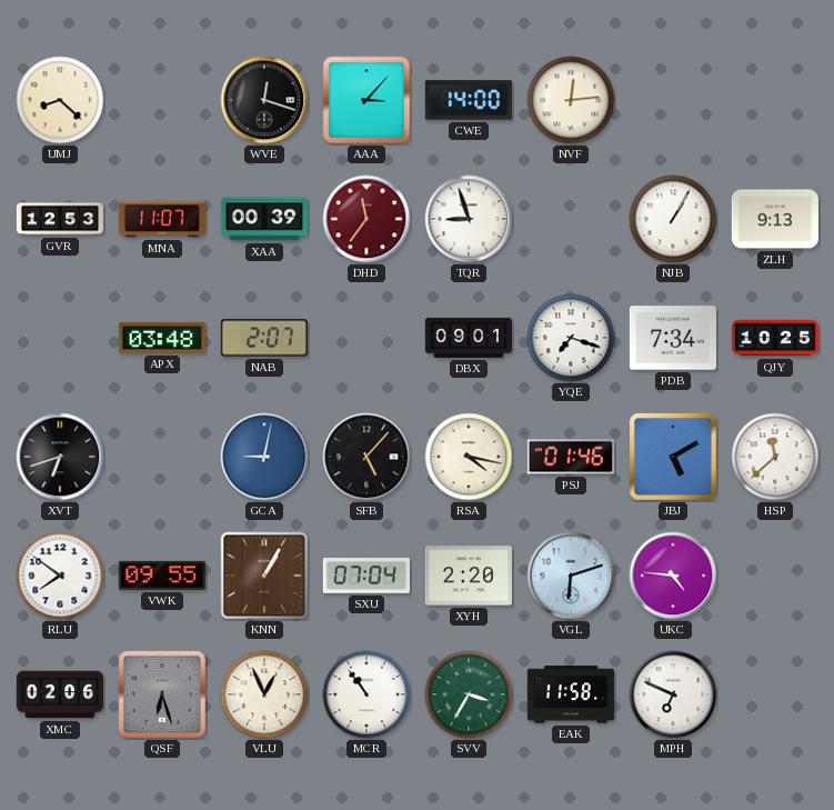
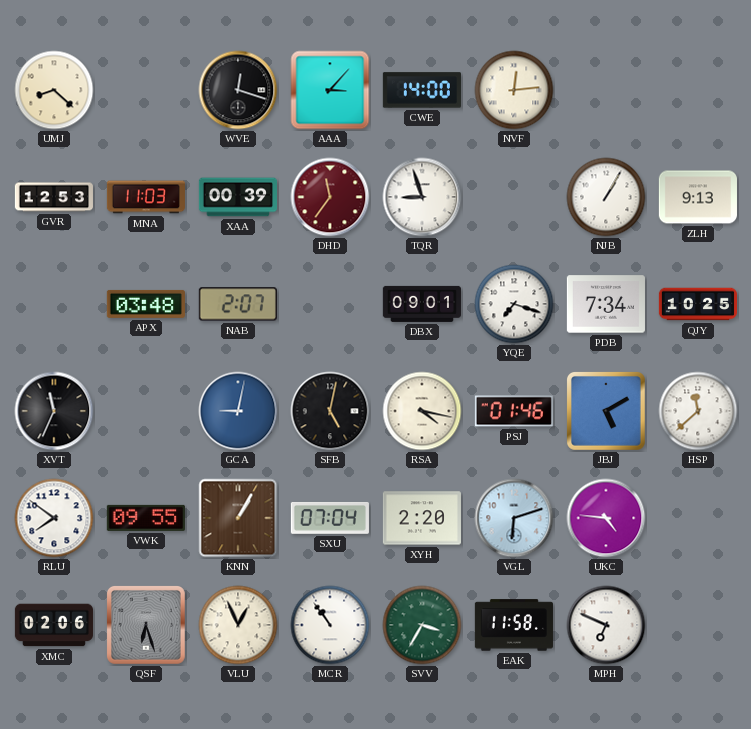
MNA: 11:07 -> 11:03
XVT: 6:42 -> 11:34
SFB: 5:07 -> 5:02
